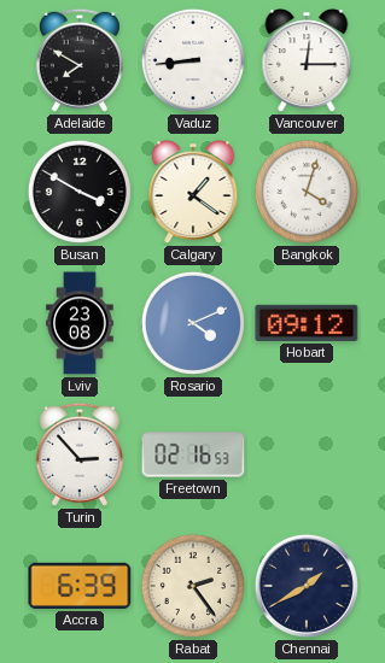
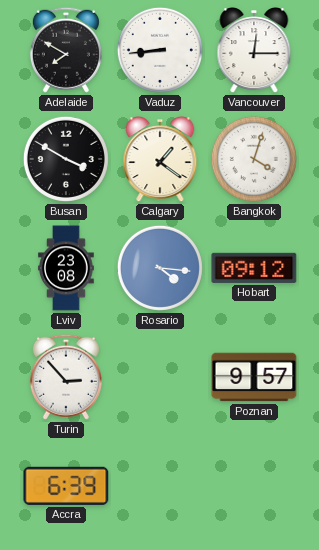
Rosario: 4:11 -> 4:16
Freetown: 02:16 -> none
Poznan: none -> 9:57
Rabat: 2:24 -> none
Chennai: 1:40 -> none
